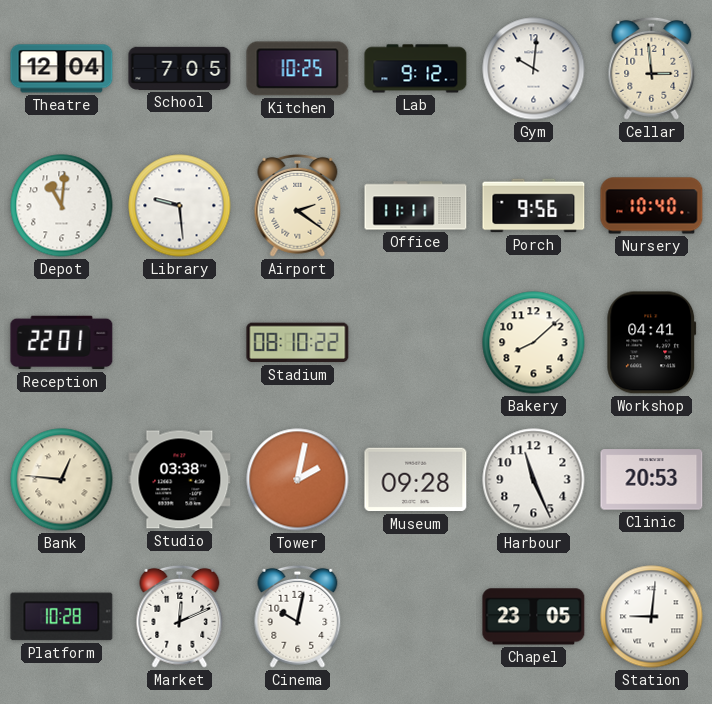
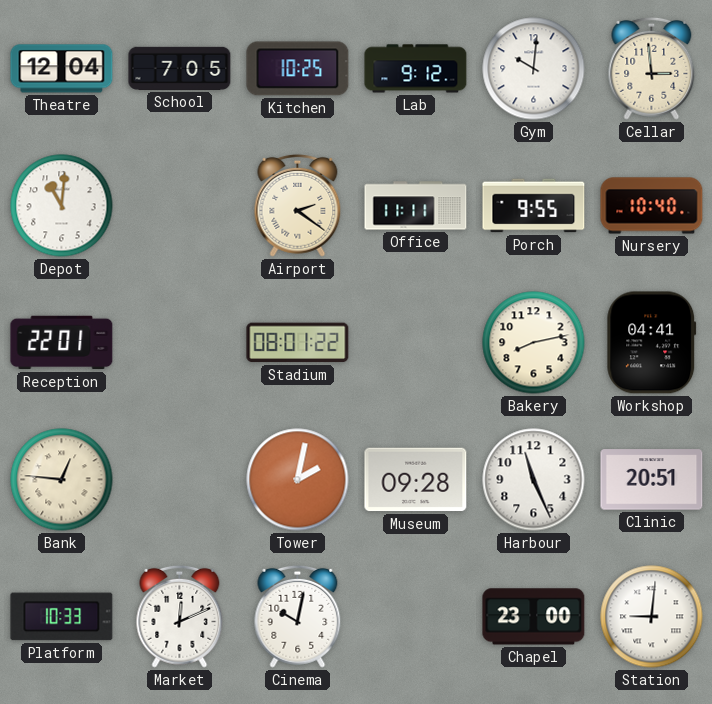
Library: 9:29 -> none
Porch: 9:56 -> 9:55
Stadium: 08:10 -> 08:01
Bakery: 8:08 -> 8:13
Studio: 03:38 -> none
Clinic: 20:53 -> 20:51
Platform: 10:28 -> 10:33
Chapel: 23:05 -> 23:00
